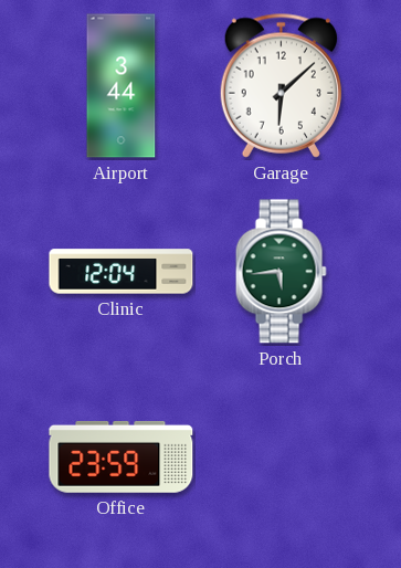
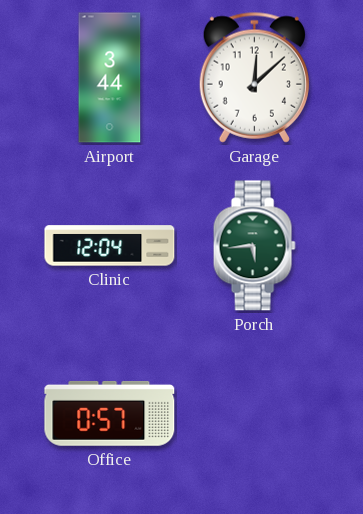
Garage: 6:08 -> 12:08
Office: 23:59 -> 0:57
